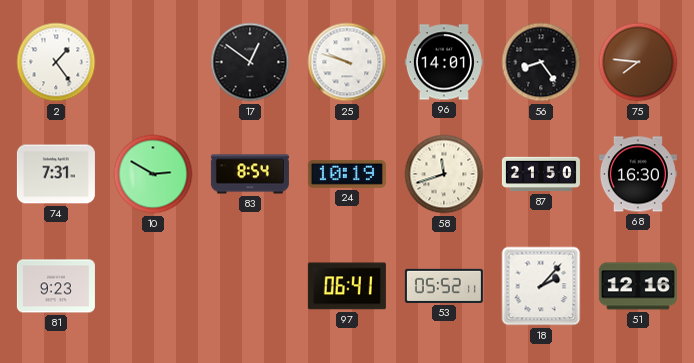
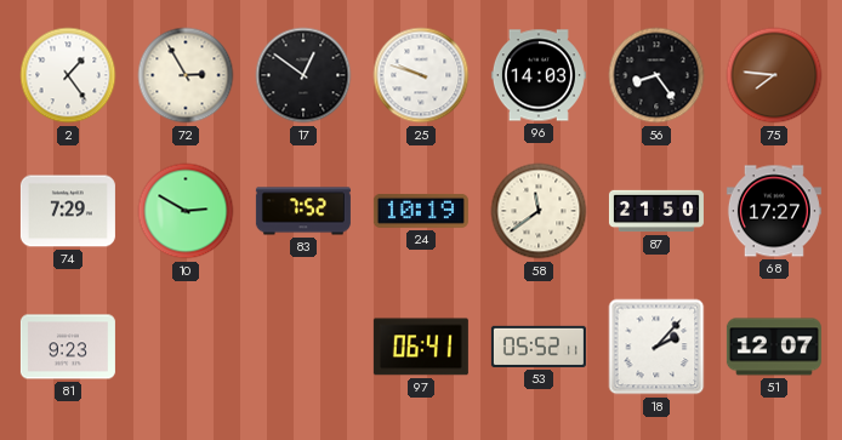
72: none -> 2:55
96: 14:01 -> 14:03
74: 7:31 -> 7:29
83: 8:54 -> 7:52
58: 11:42 -> 11:39
68: 16:30 -> 17:27
51: 12:16 -> 12:07
